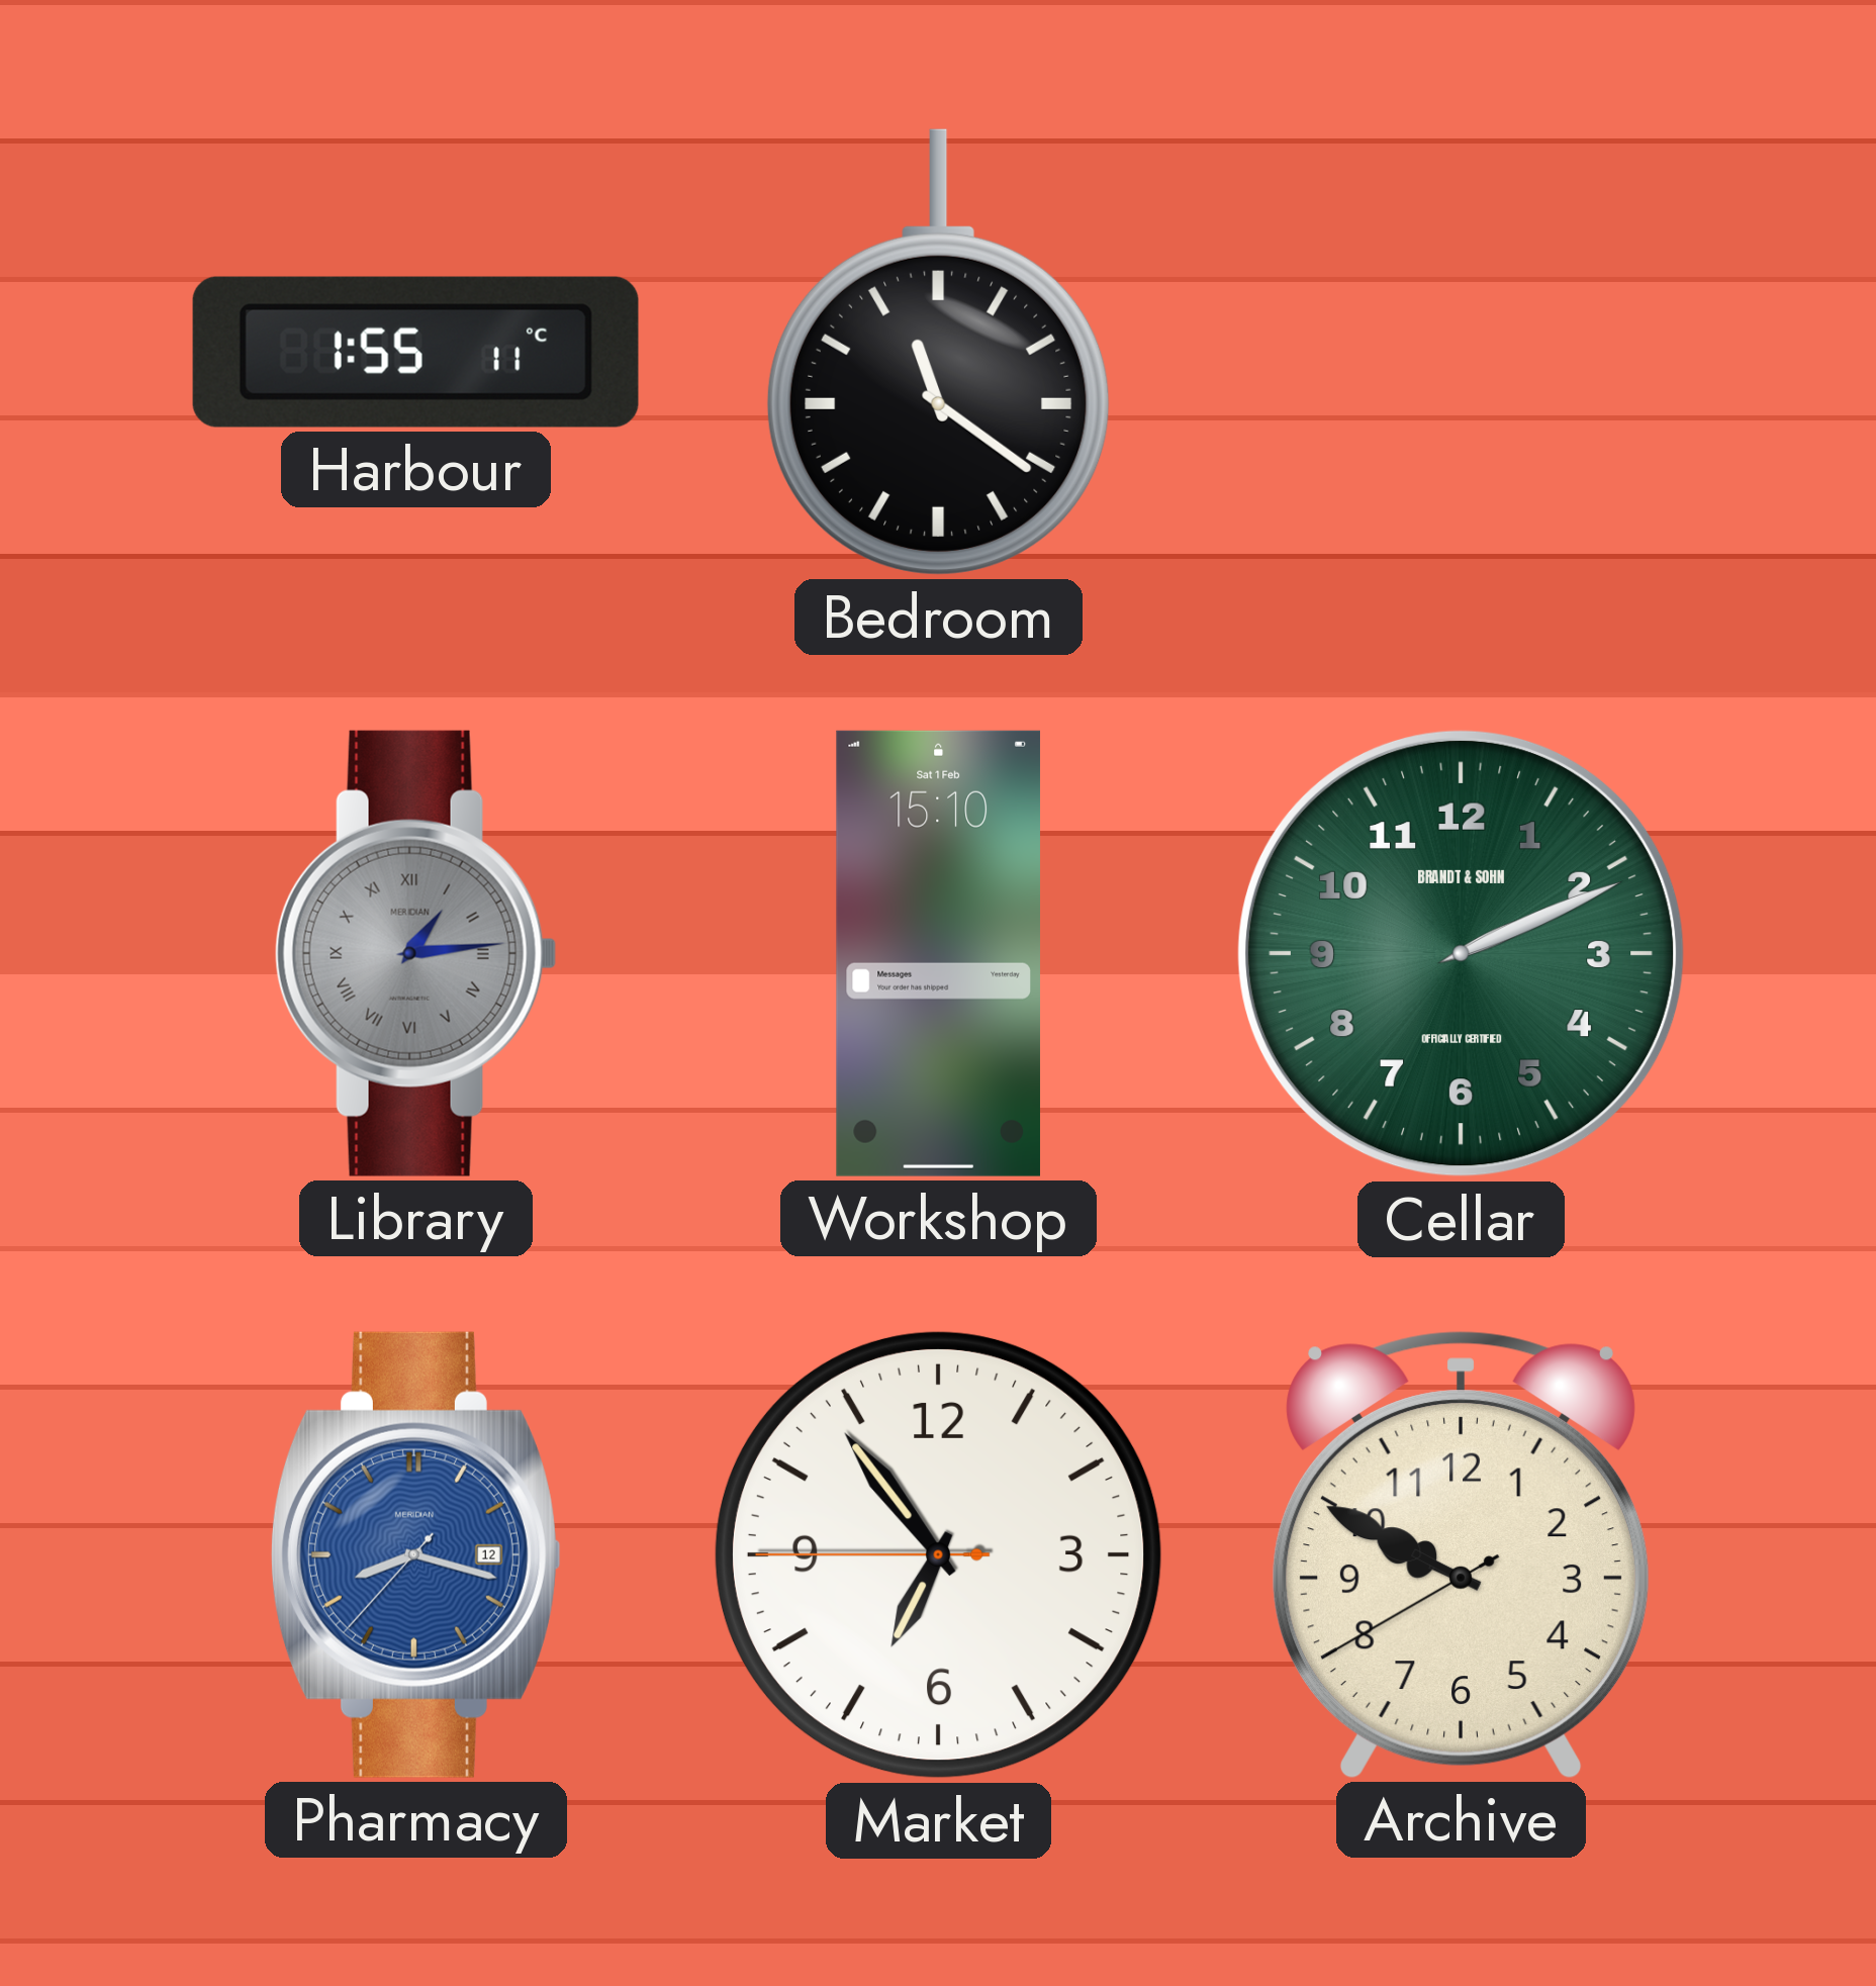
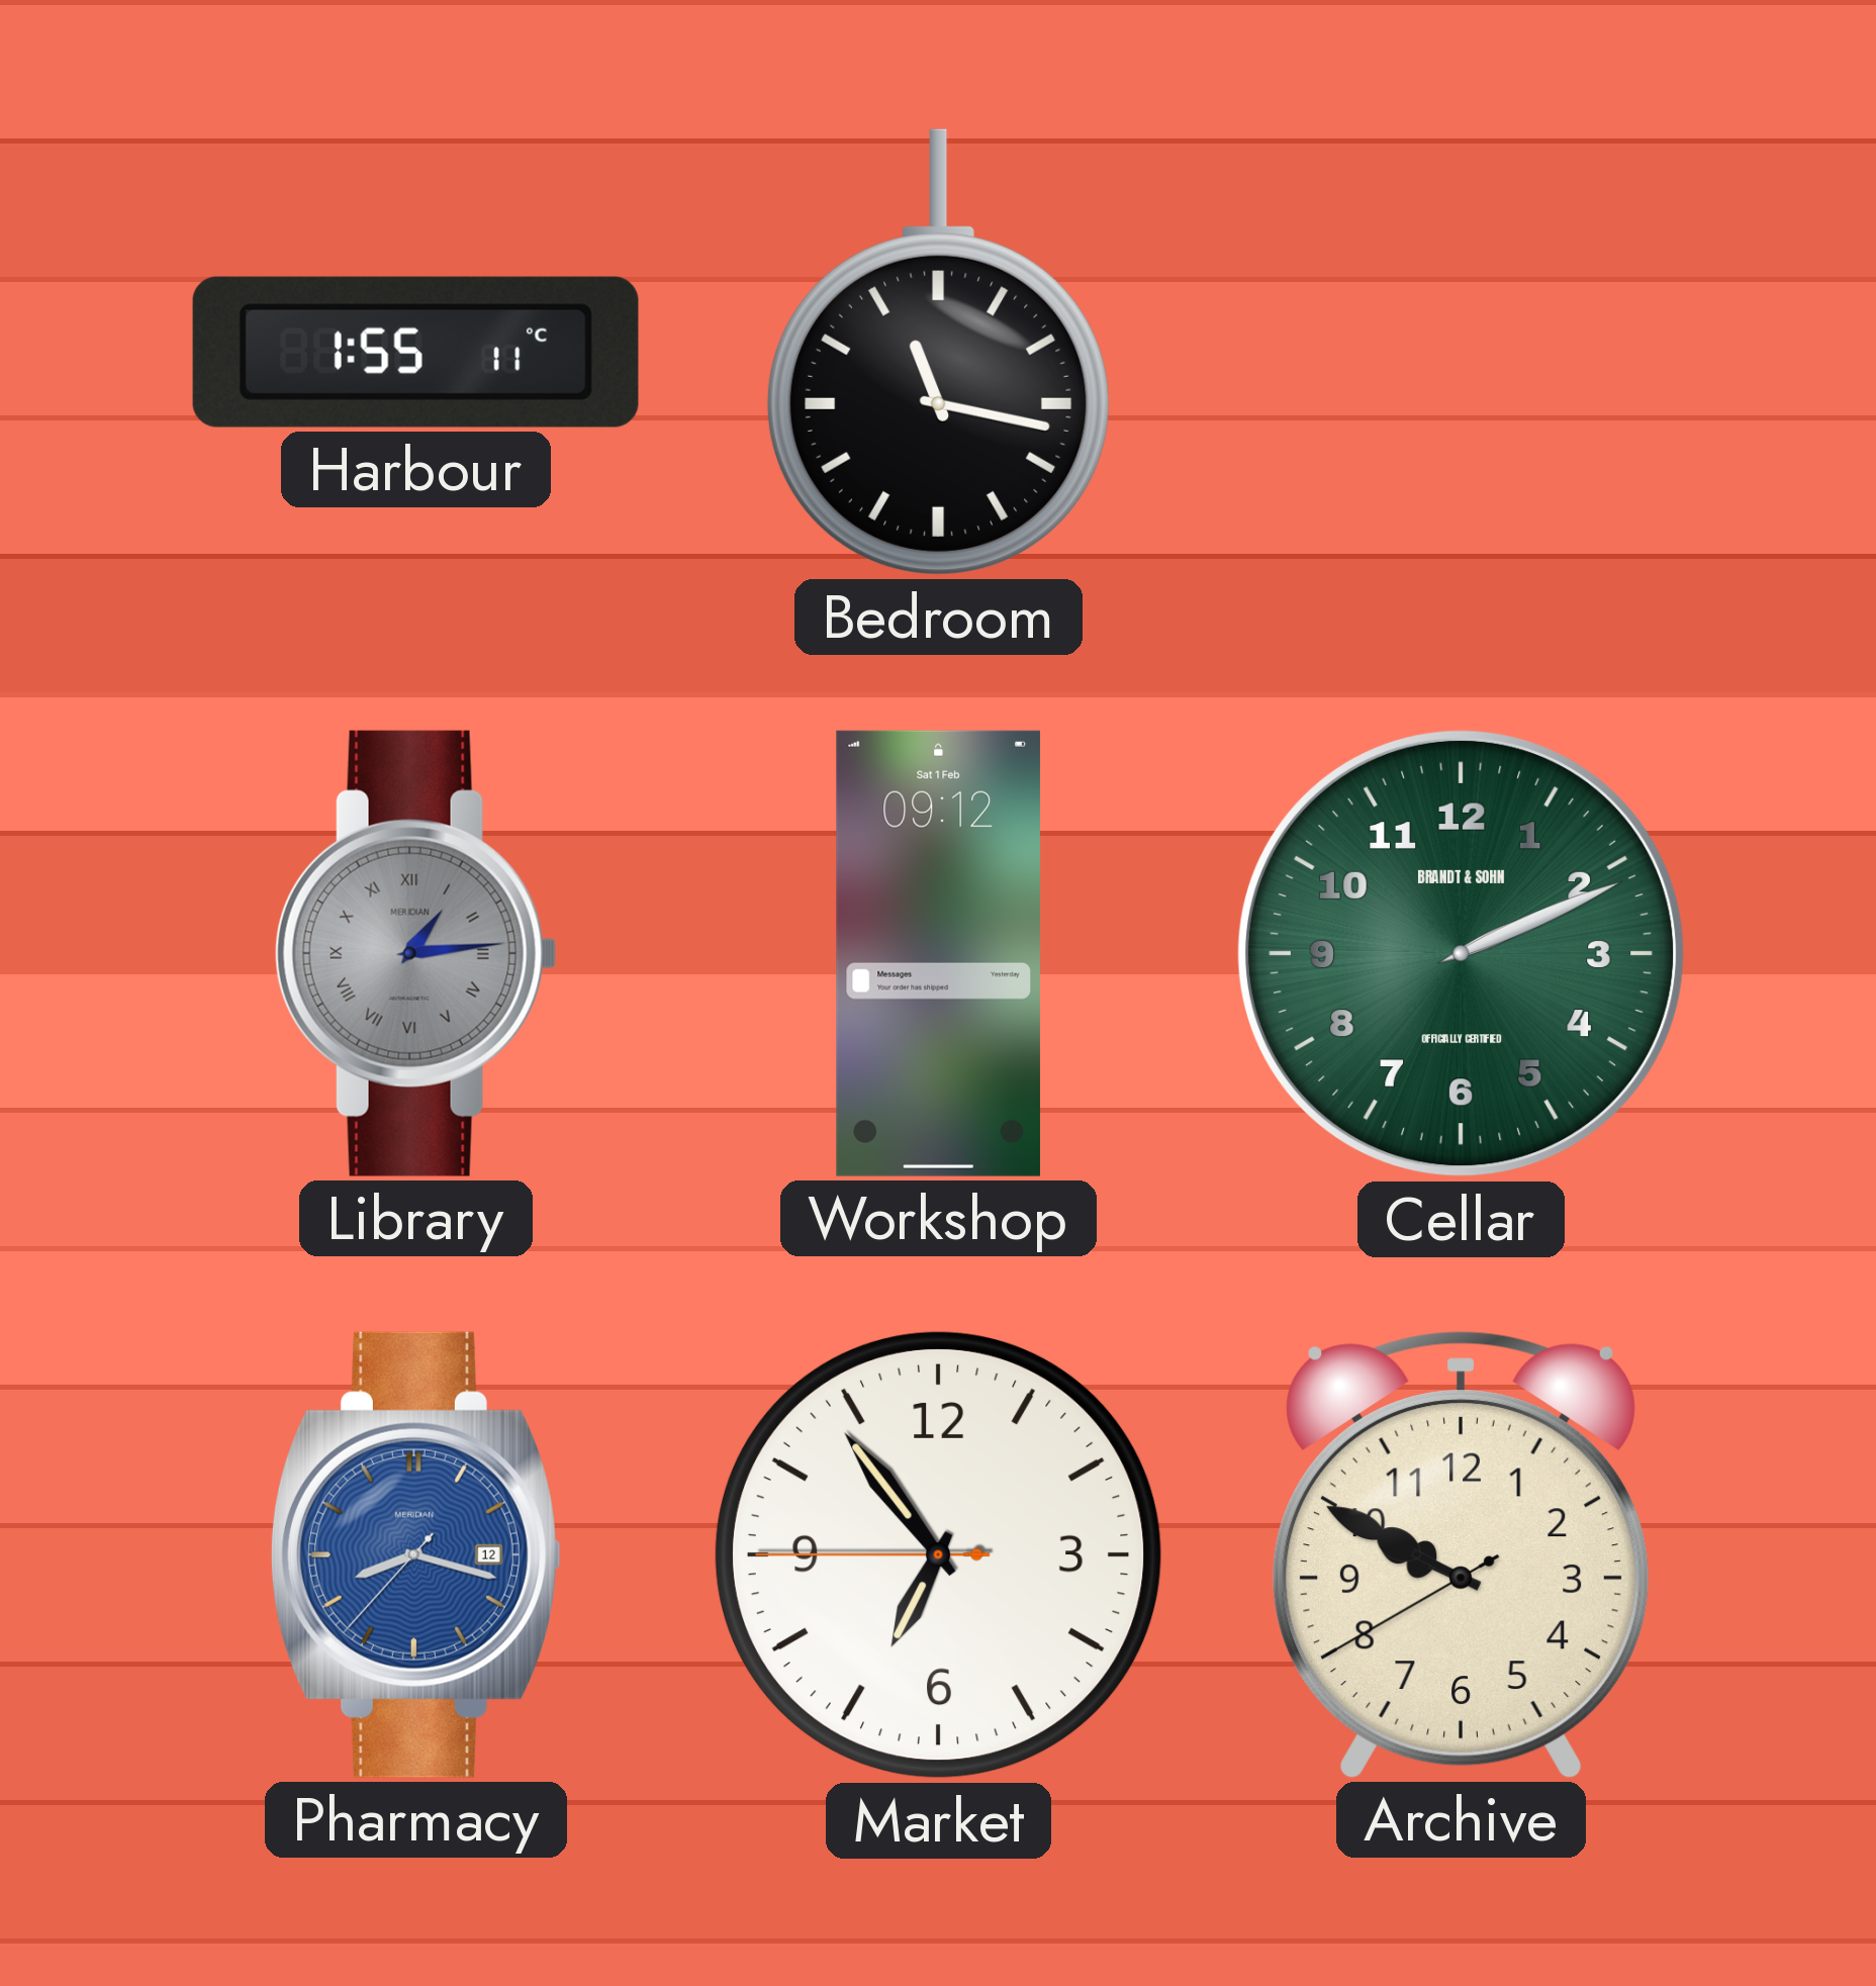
Bedroom: 11:21 -> 11:17
Workshop: 15:10 -> 09:12
